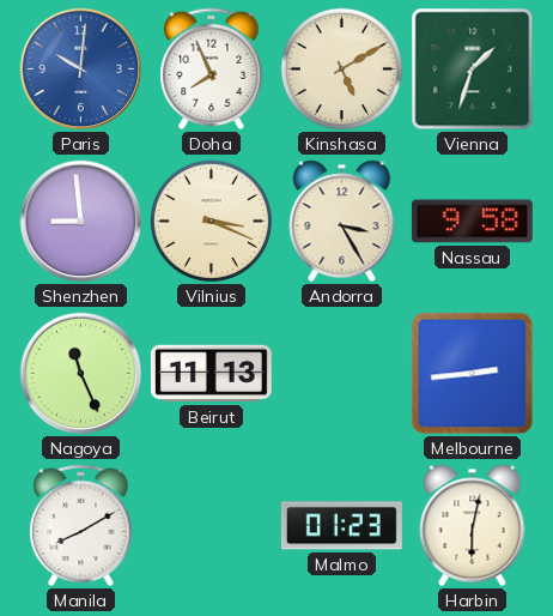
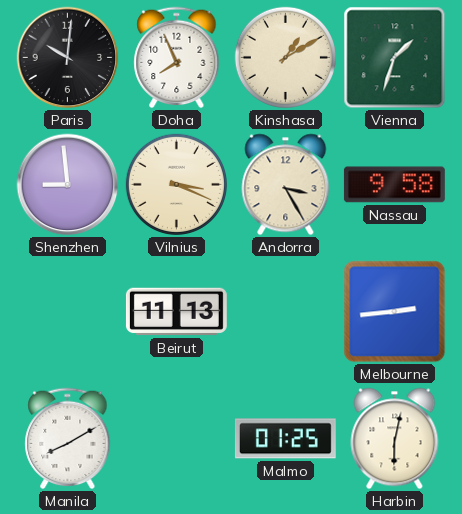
Paris dial: blue -> black
Kinshasa: 5:10 -> 1:10
Nagoya: 11:26 -> none
Malmo: 01:23 -> 01:25
